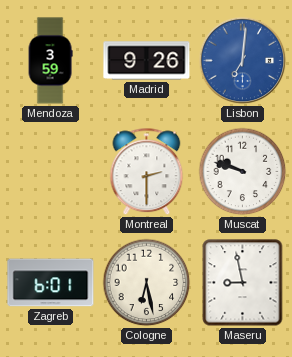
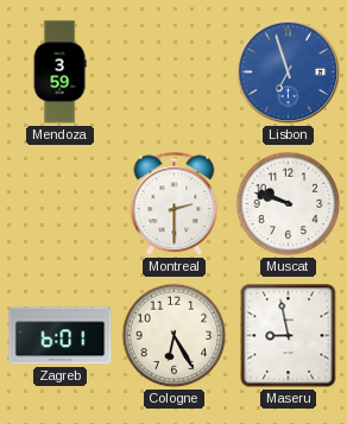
Madrid: 9:26 -> none
Lisbon: 7:01 -> 6:57
Cologne: 6:28 -> 6:25
